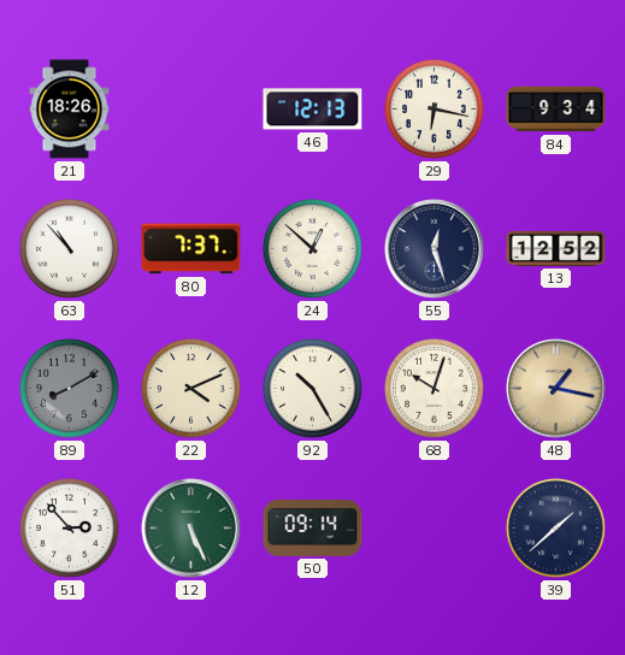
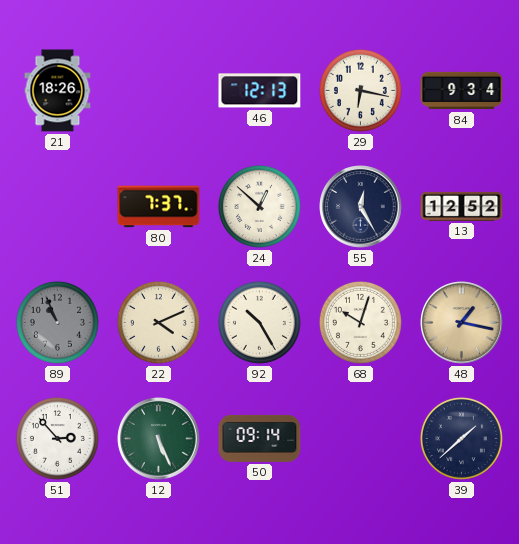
63: 10:53 -> none
55: 12:27 -> 12:25
89: 8:10 -> 10:56
